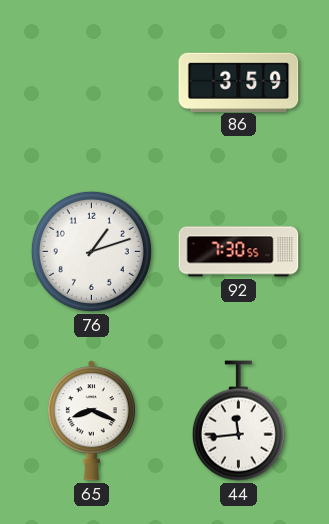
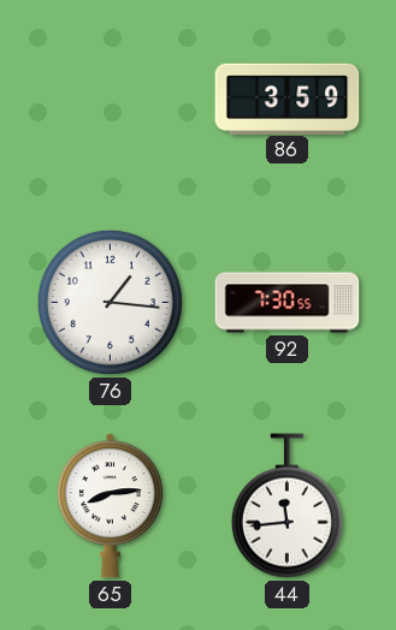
76: 1:12 -> 1:16
65: 8:19 -> 8:14
